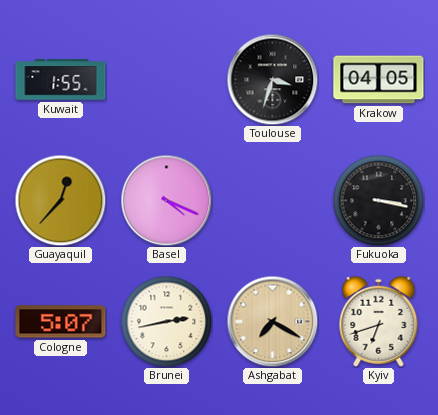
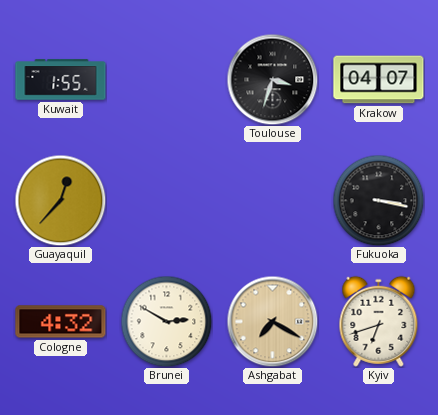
Krakow: 04:05 -> 04:07
Basel: 4:19 -> none
Cologne: 5:07 -> 4:32
Brunei: 2:43 -> 2:50
